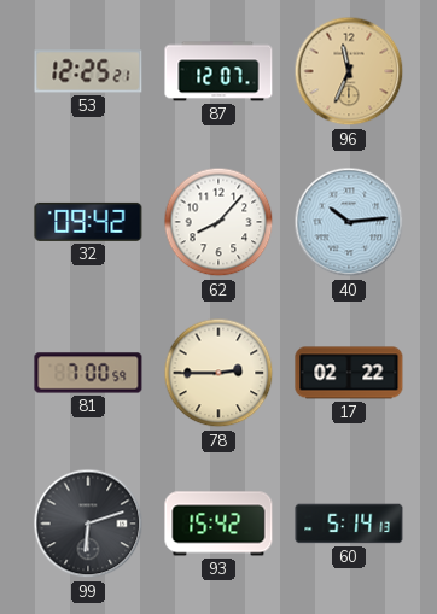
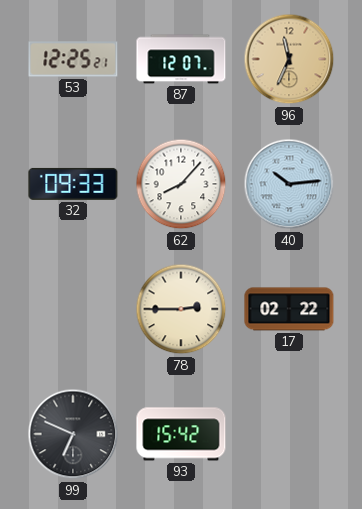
32: 09:42 -> 09:33
81: 7:00 -> none
99: 6:12 -> 6:49
60: 5:14 -> none
